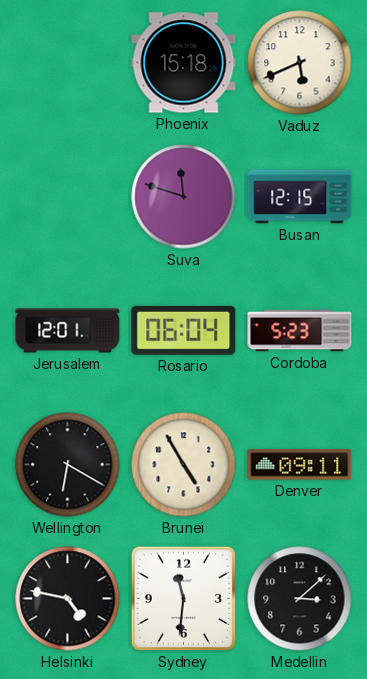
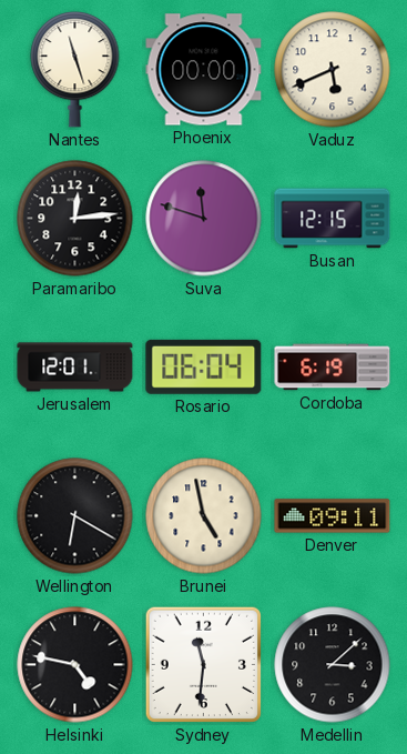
Nantes: none -> 11:27
Phoenix: 15:18 -> 00:00
Paramaribo: none -> 12:14
Cordoba: 5:23 -> 6:19
Brunei: 4:55 -> 4:58
